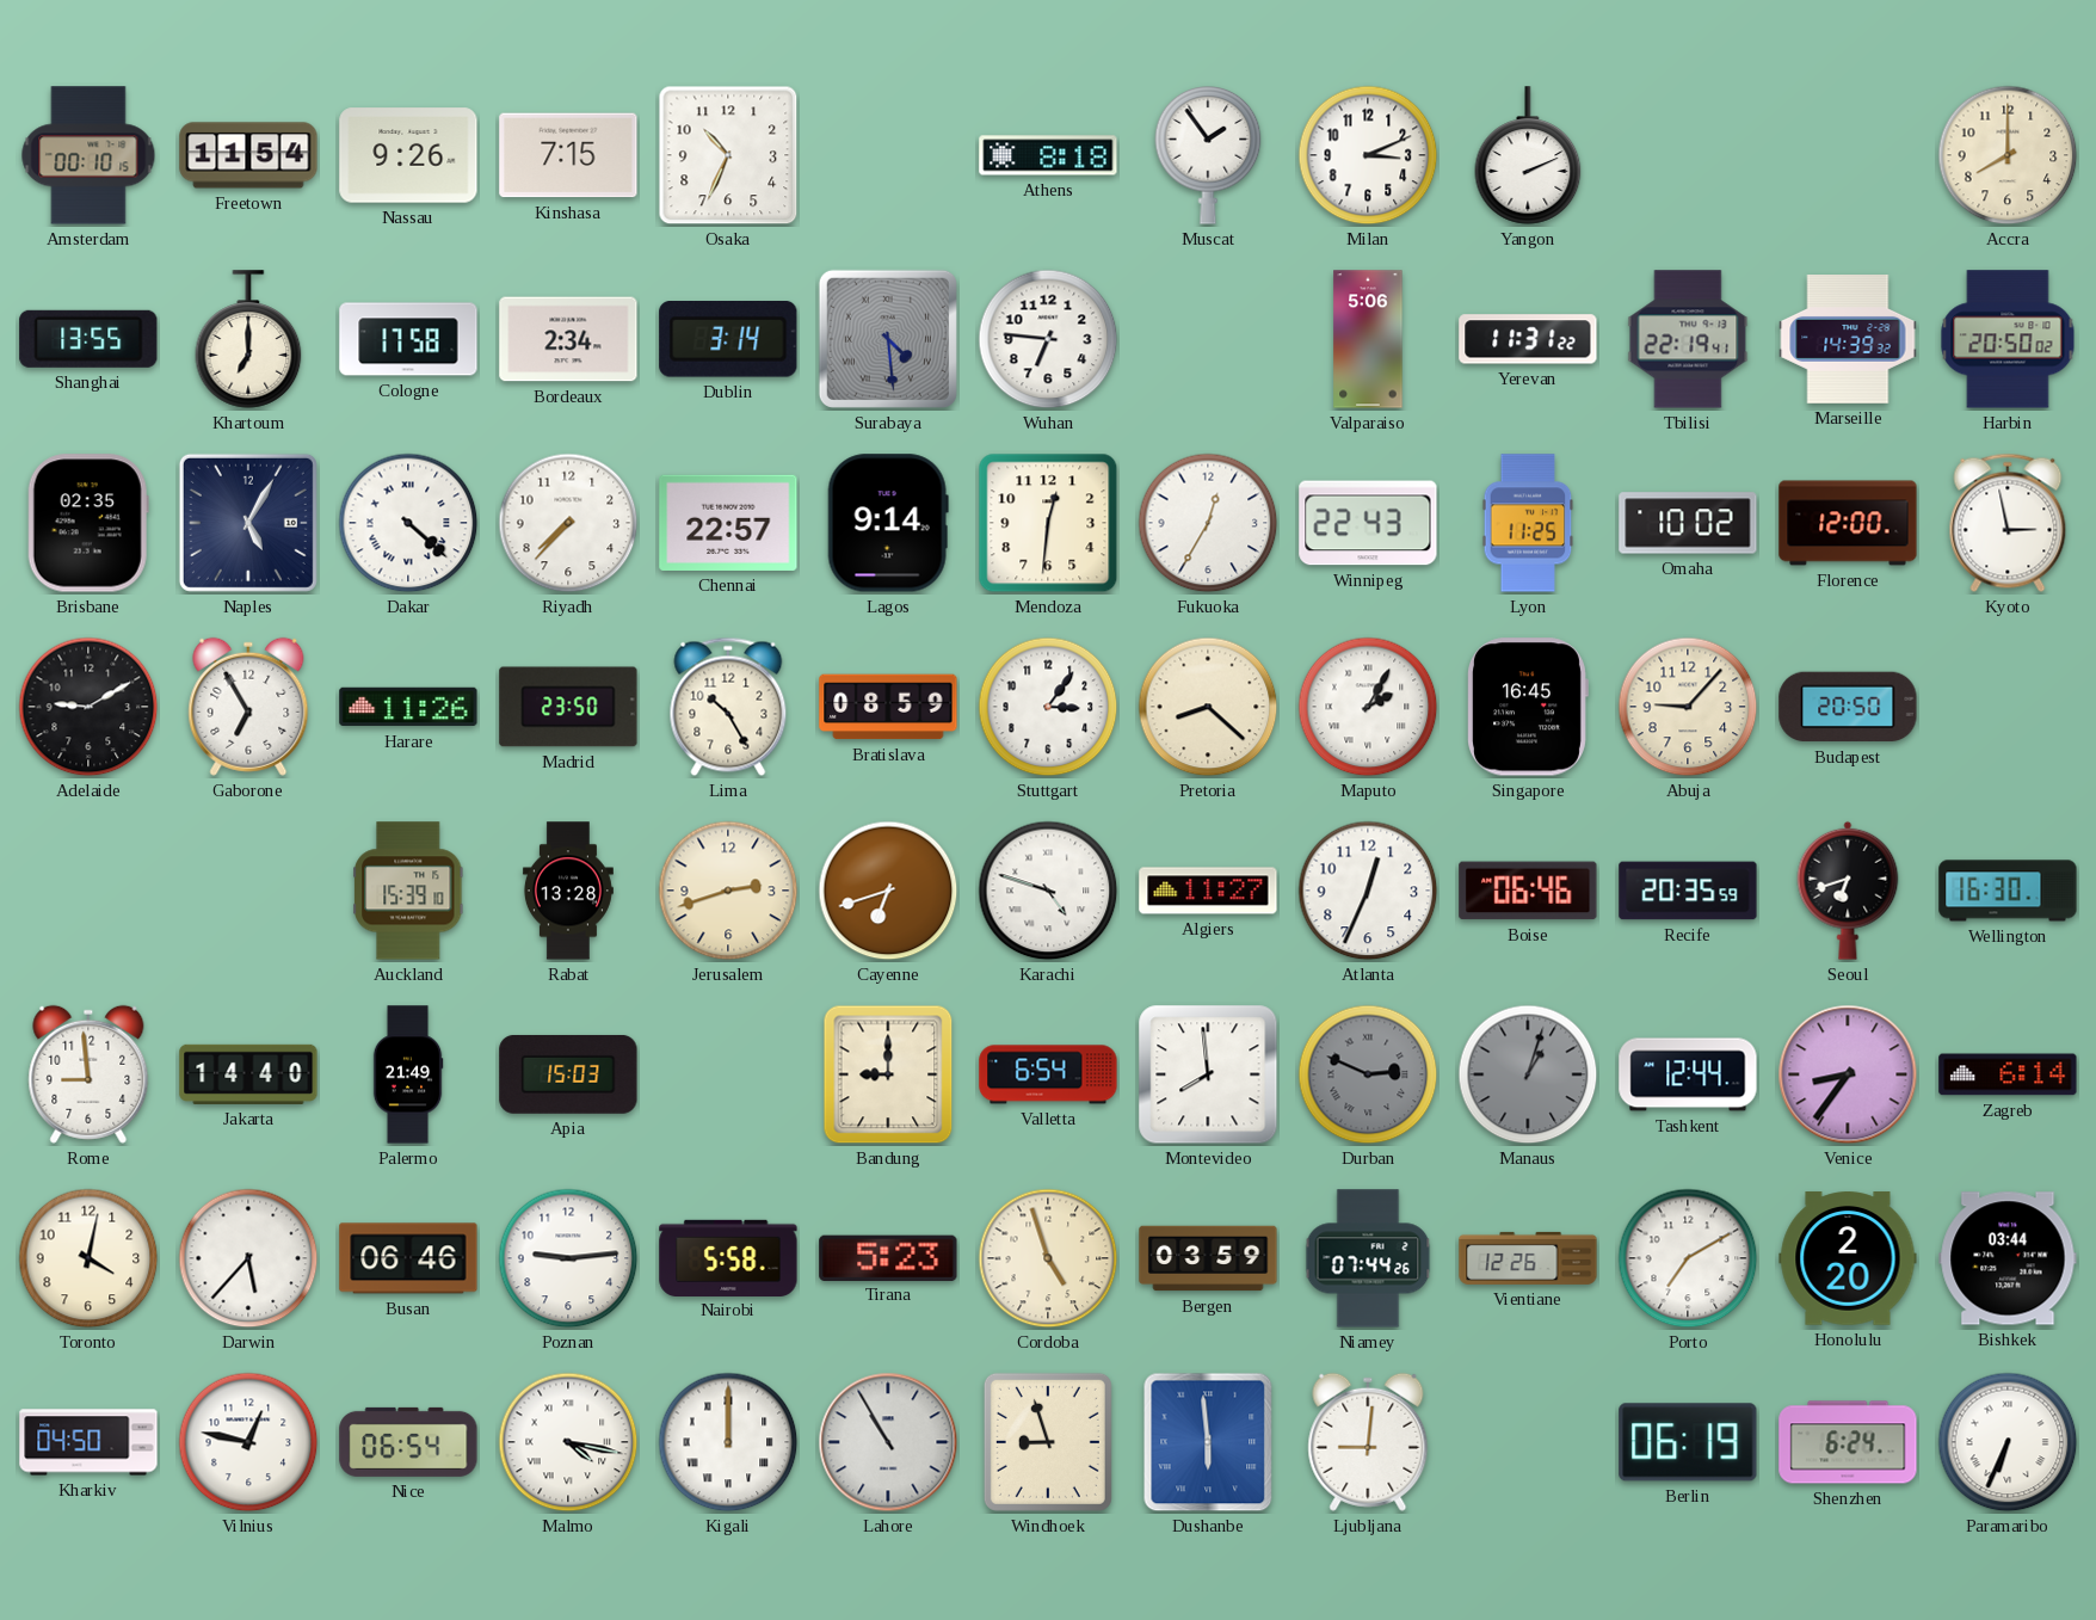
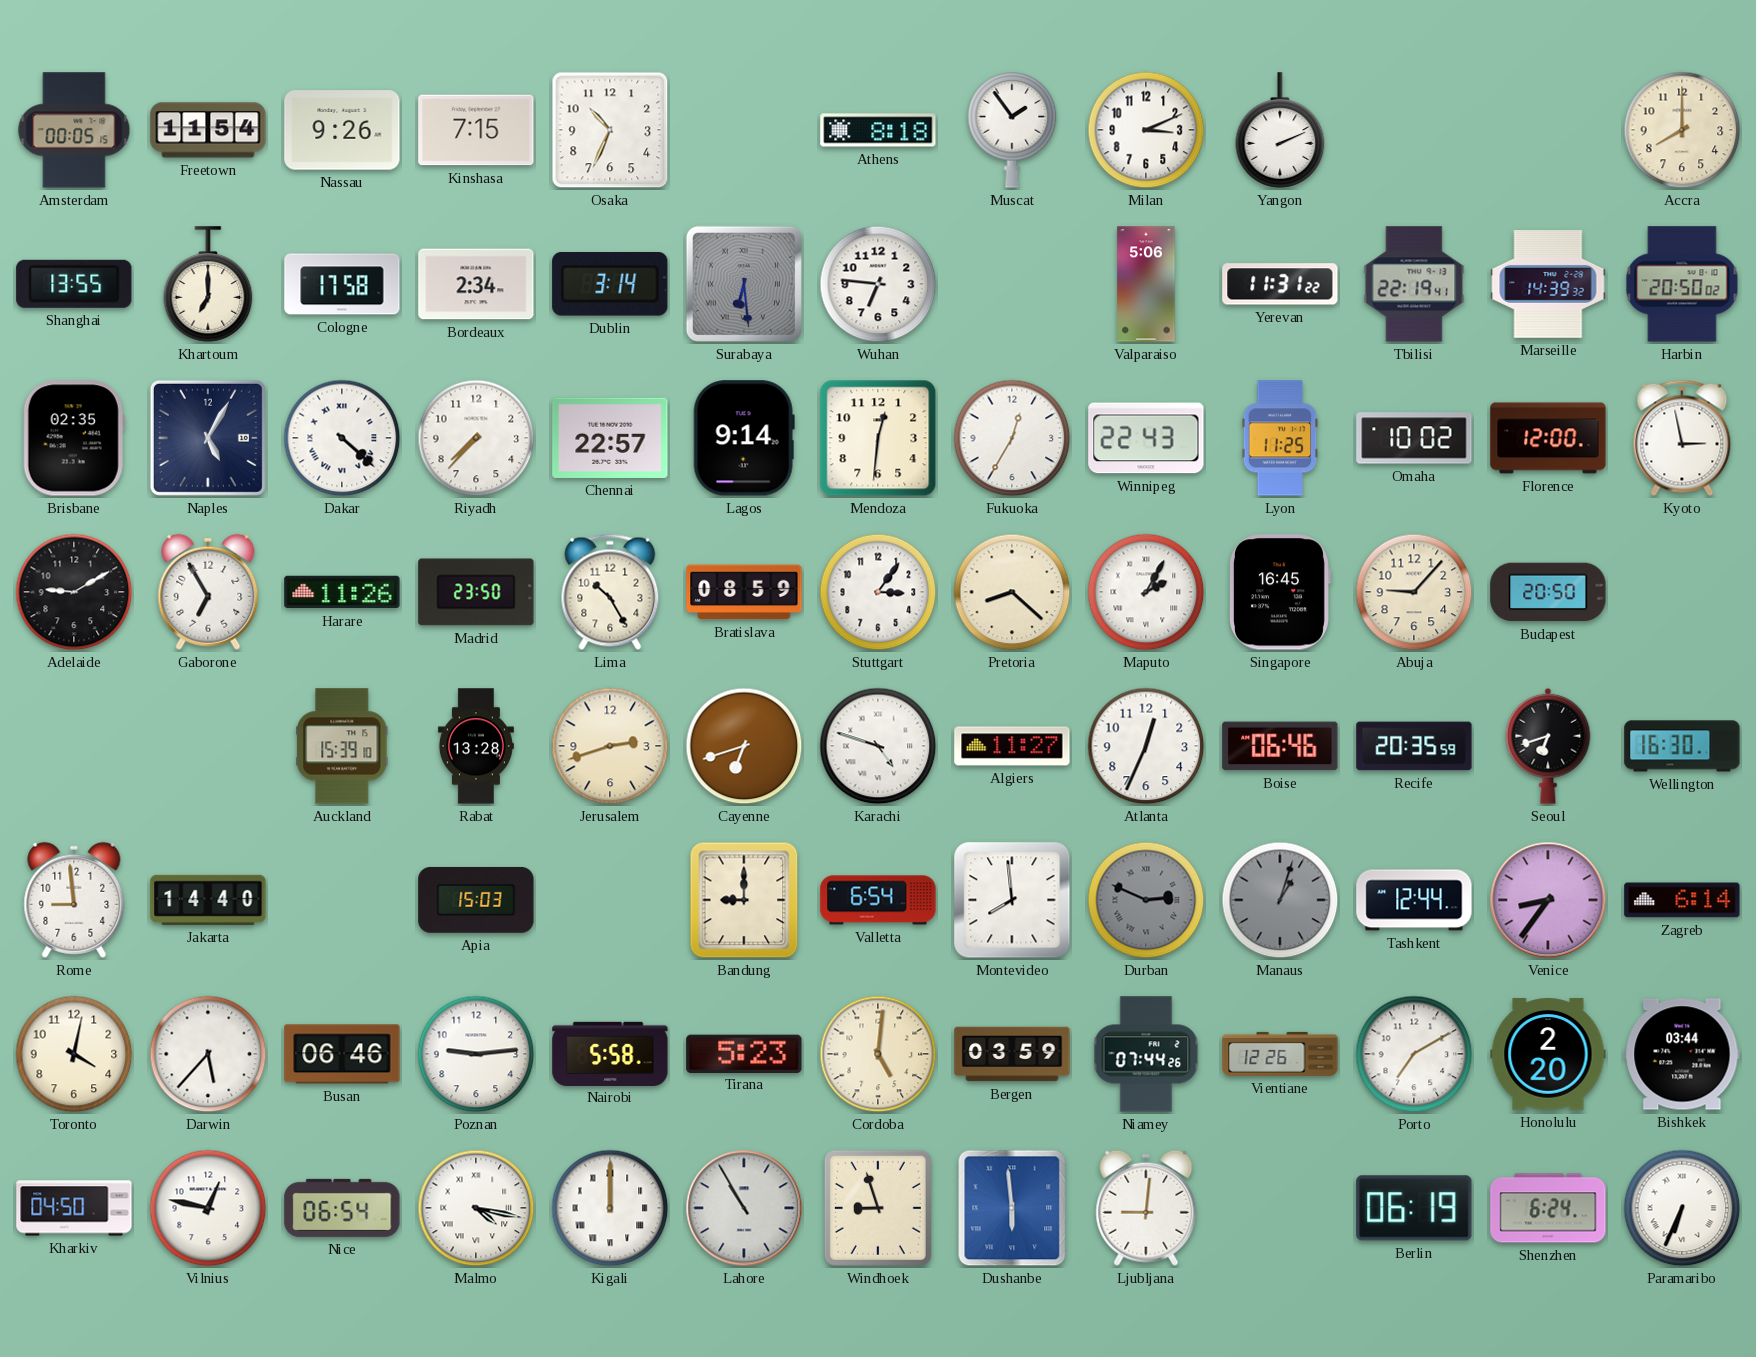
Amsterdam: 00:10 -> 00:05
Surabaya: 4:29 -> 6:29
Palermo: 21:49 -> none
Cordoba: 4:57 -> 5:01
